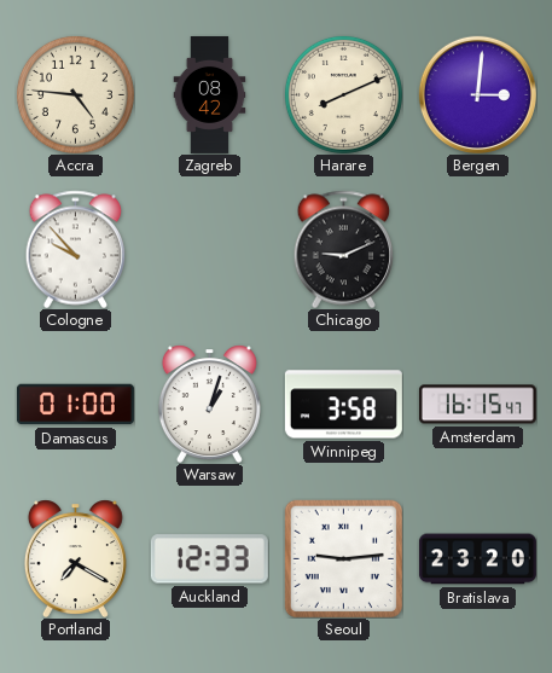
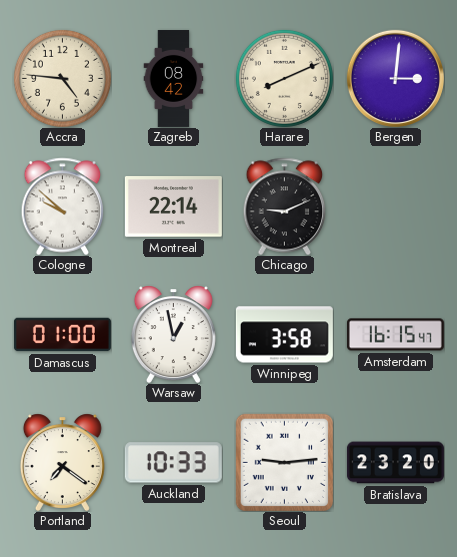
Cologne: 9:53 -> 9:52
Montreal: none -> 22:14
Warsaw: 1:03 -> 12:58
Portland: 7:20 -> 7:21
Auckland: 12:33 -> 10:33
